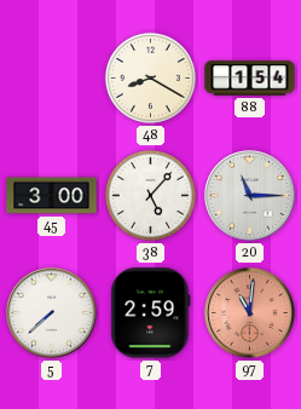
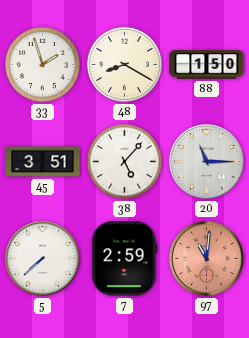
33: none -> 1:57
88: 1:54 -> 1:50
45: 3:00 -> 3:51
